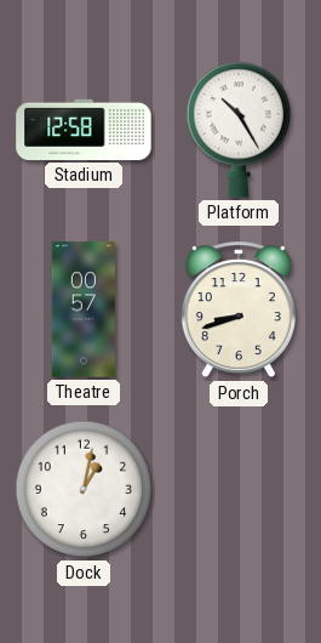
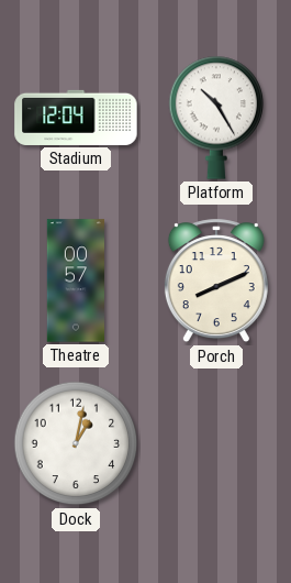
Stadium: 12:58 -> 12:04
Porch: 8:42 -> 8:11
